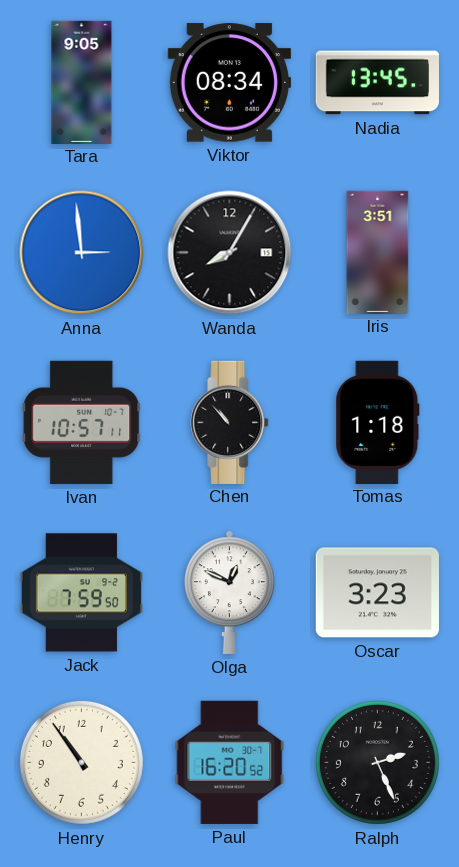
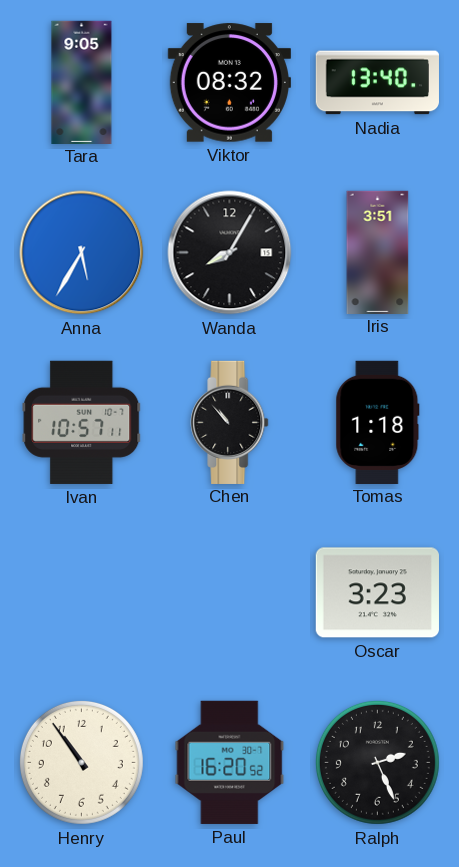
Viktor: 08:34 -> 08:32
Nadia: 13:45 -> 13:40
Anna: 2:59 -> 5:35
Jack: 7:59 -> none
Olga: 12:49 -> none
